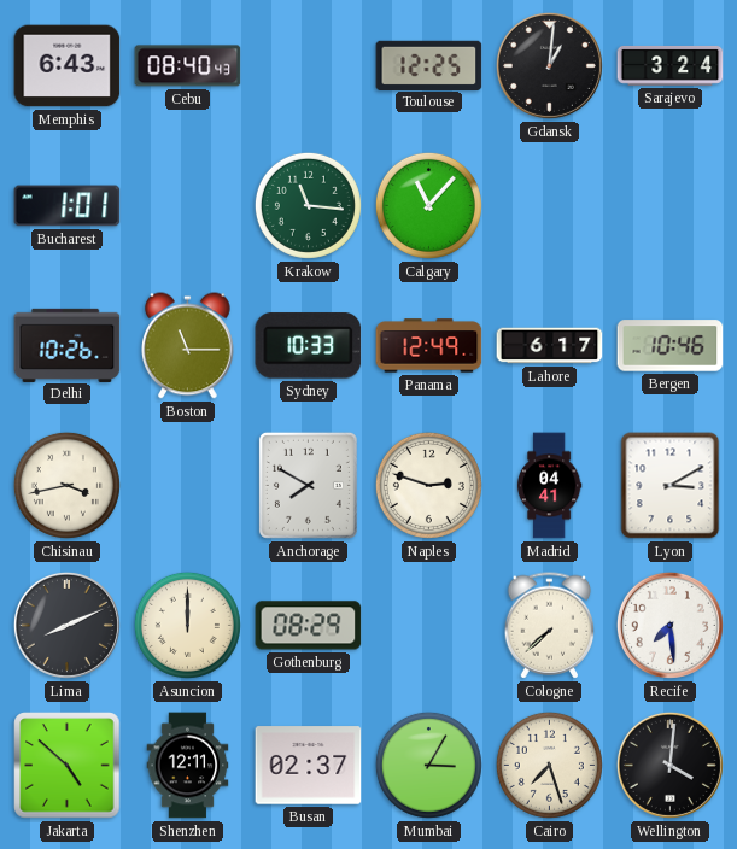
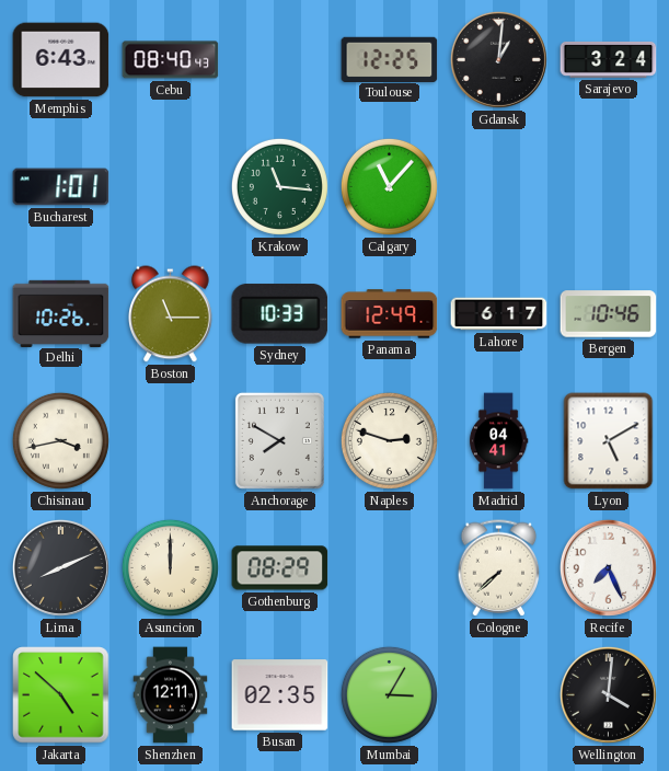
Lyon: 3:10 -> 5:10
Recife: 7:29 -> 7:26
Busan: 02:37 -> 02:35
Cairo: 7:27 -> none
